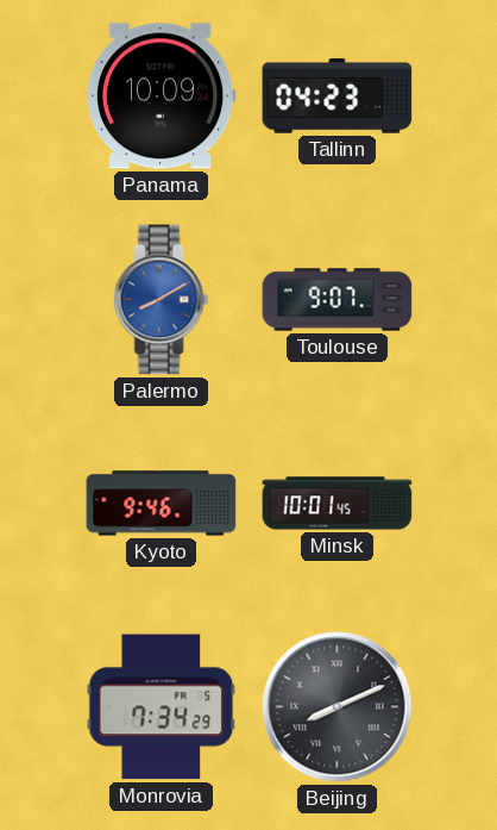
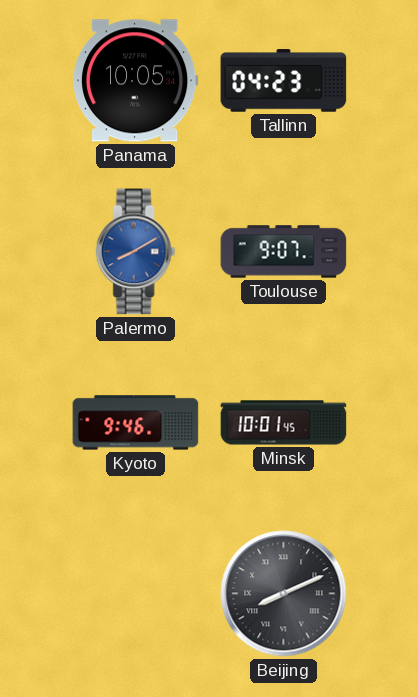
Panama: 10:09 -> 10:05
Monrovia: 7:34 -> none
